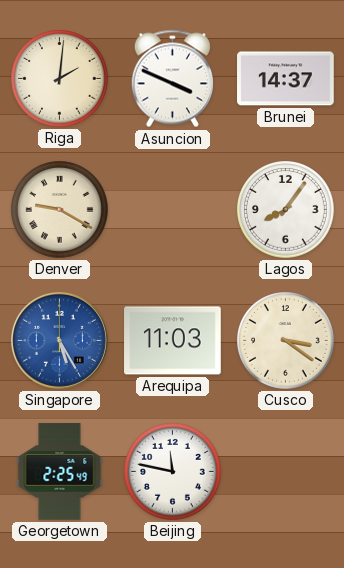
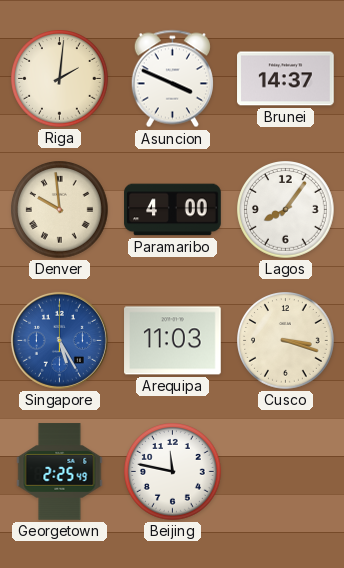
Denver: 9:20 -> 9:59
Paramaribo: none -> 4:00
Cusco: 3:21 -> 3:18
